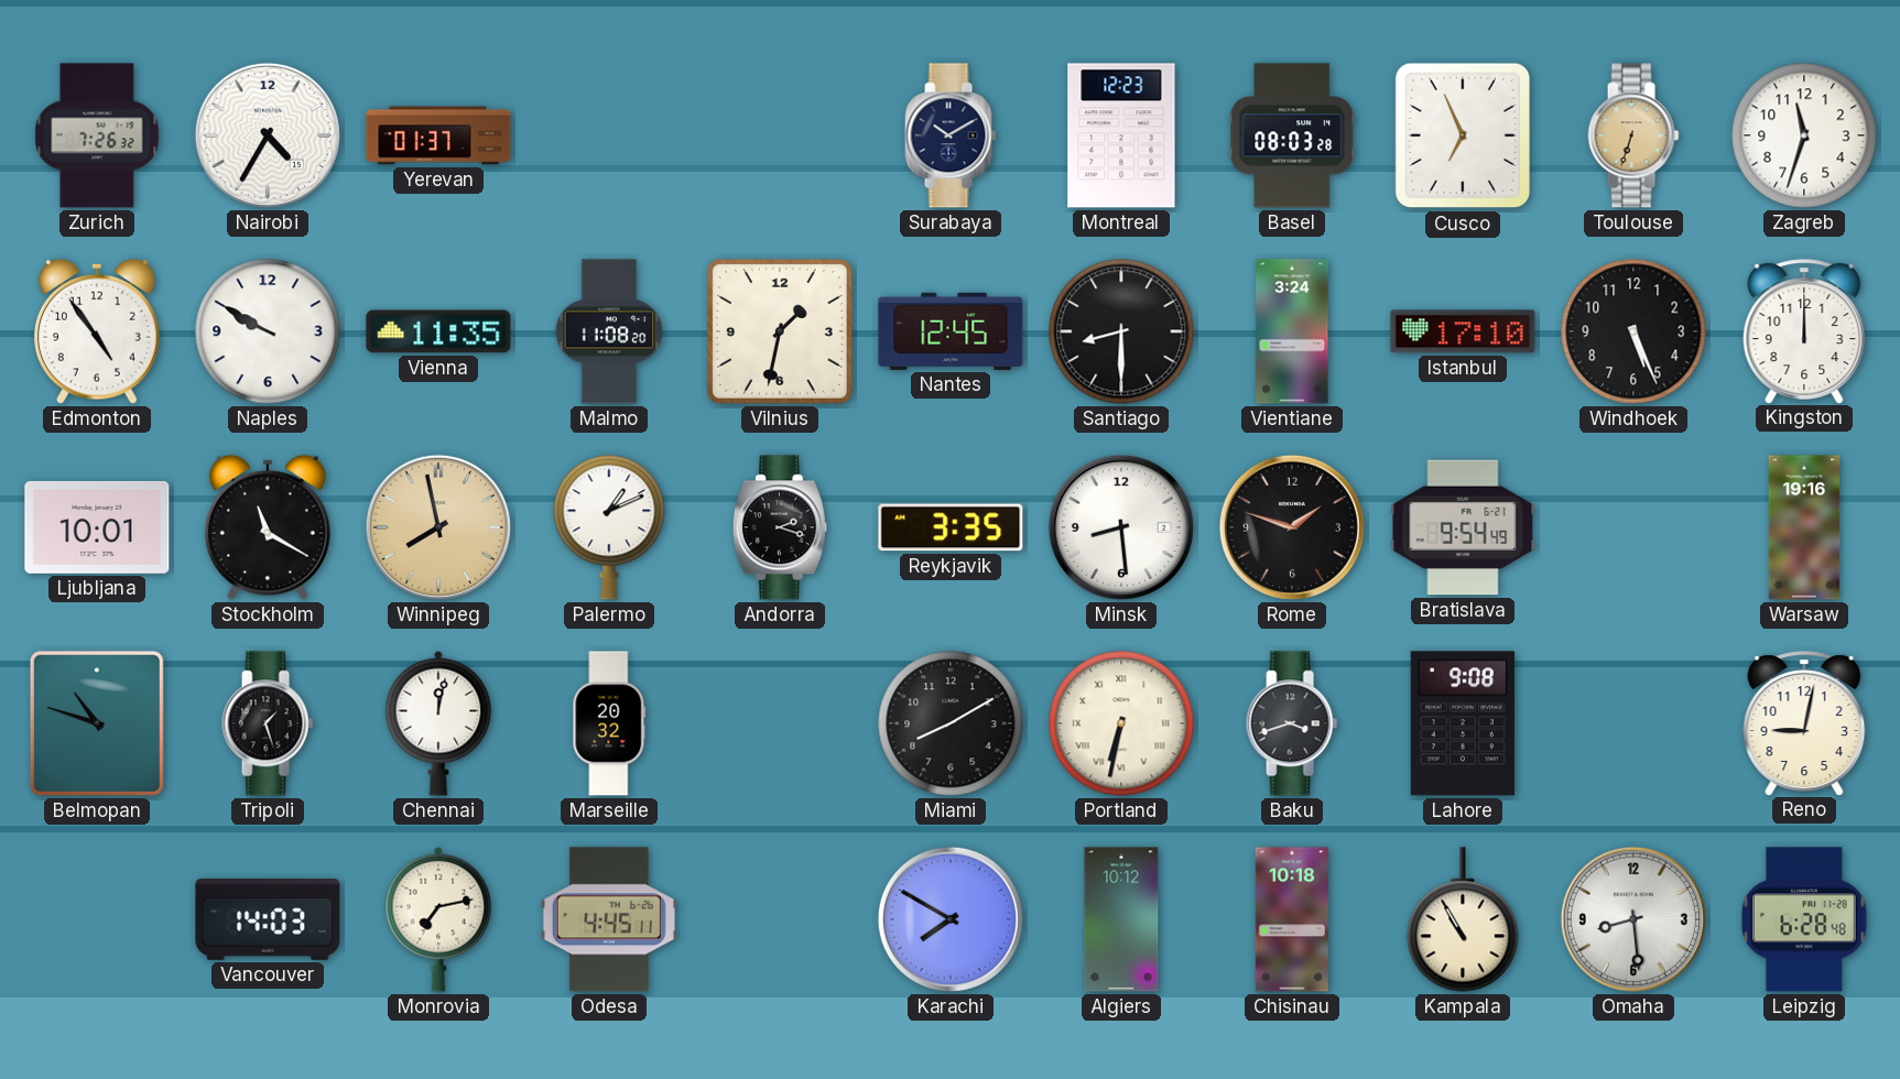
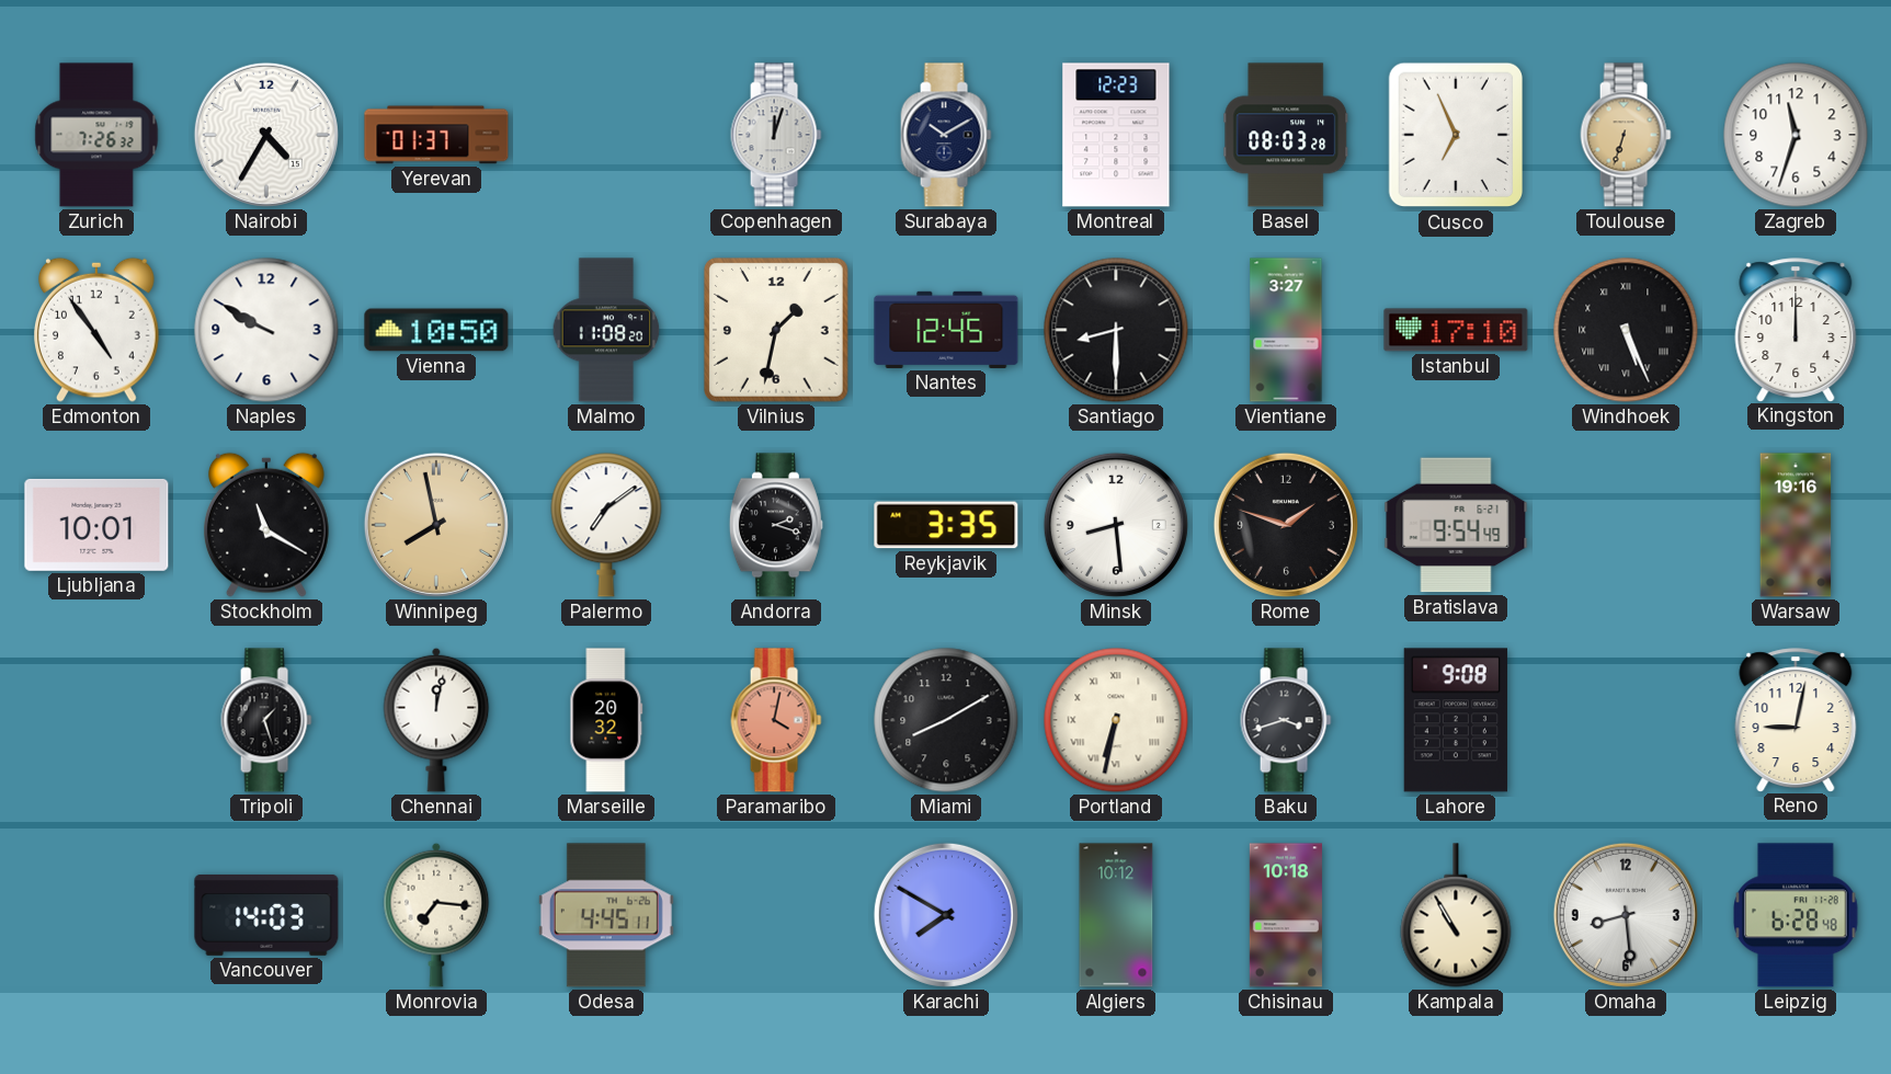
Copenhagen: none -> 12:03
Vienna: 11:35 -> 10:50
Vientiane: 3:24 -> 3:27
Windhoek numerals: Arabic -> Roman
Palermo: 1:11 -> 7:09
Belmopan: 10:48 -> none
Paramaribo: none -> 4:02
Monrovia: 7:13 -> 7:16
